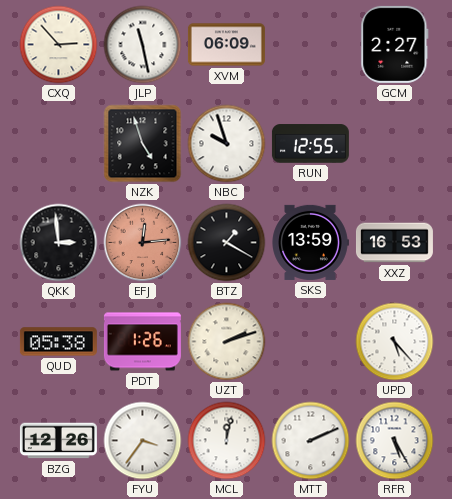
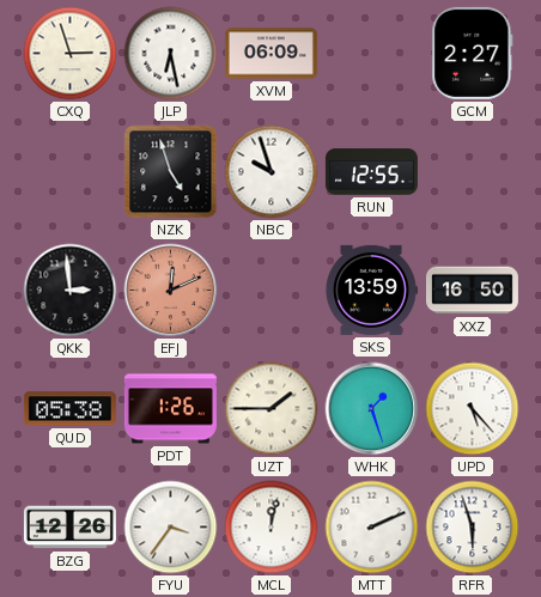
CXQ: 2:53 -> 2:57
JLP: 11:28 -> 6:28
EFJ: 12:14 -> 12:11
BTZ: 1:20 -> none
XXZ: 16:53 -> 16:50
UZT: 2:12 -> 1:45
WHK: none -> 1:27
RFR: 5:25 -> 5:57
